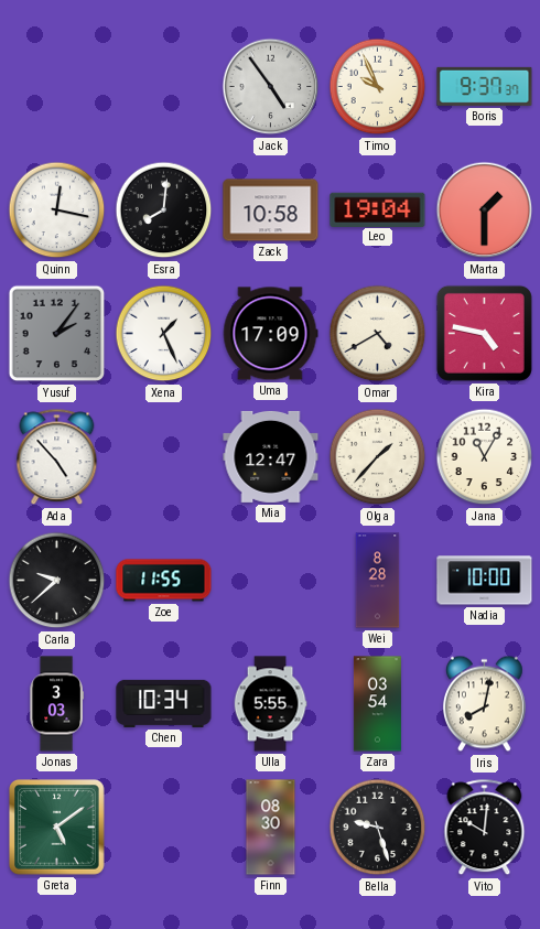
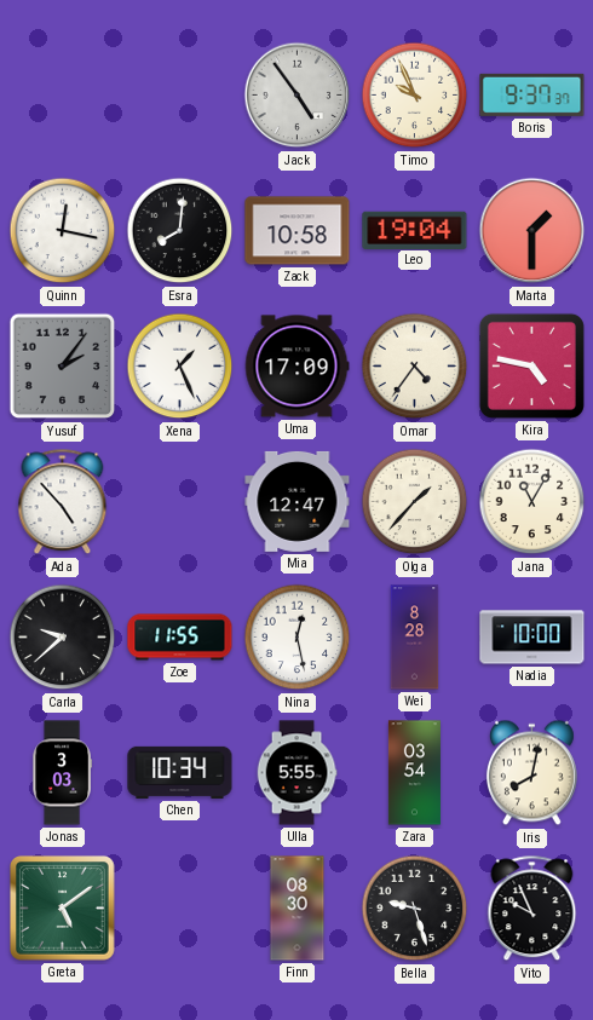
Omar: 4:40 -> 4:36
Nina: none -> 12:28
Vito: 10:01 -> 9:56
